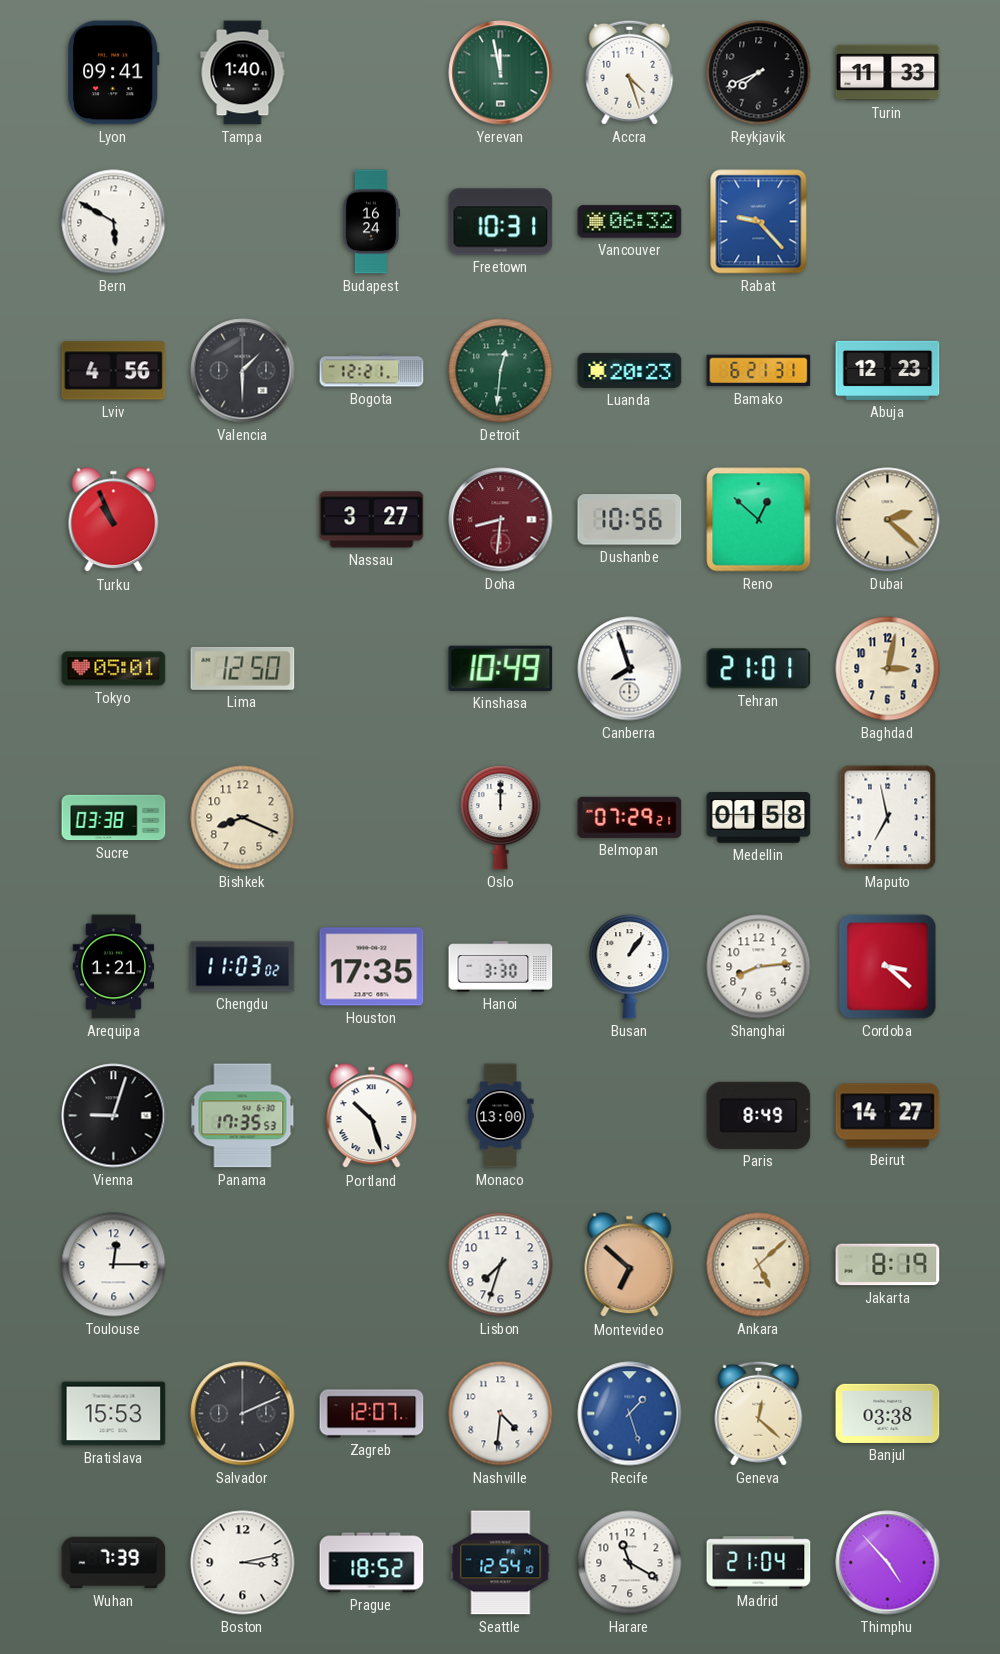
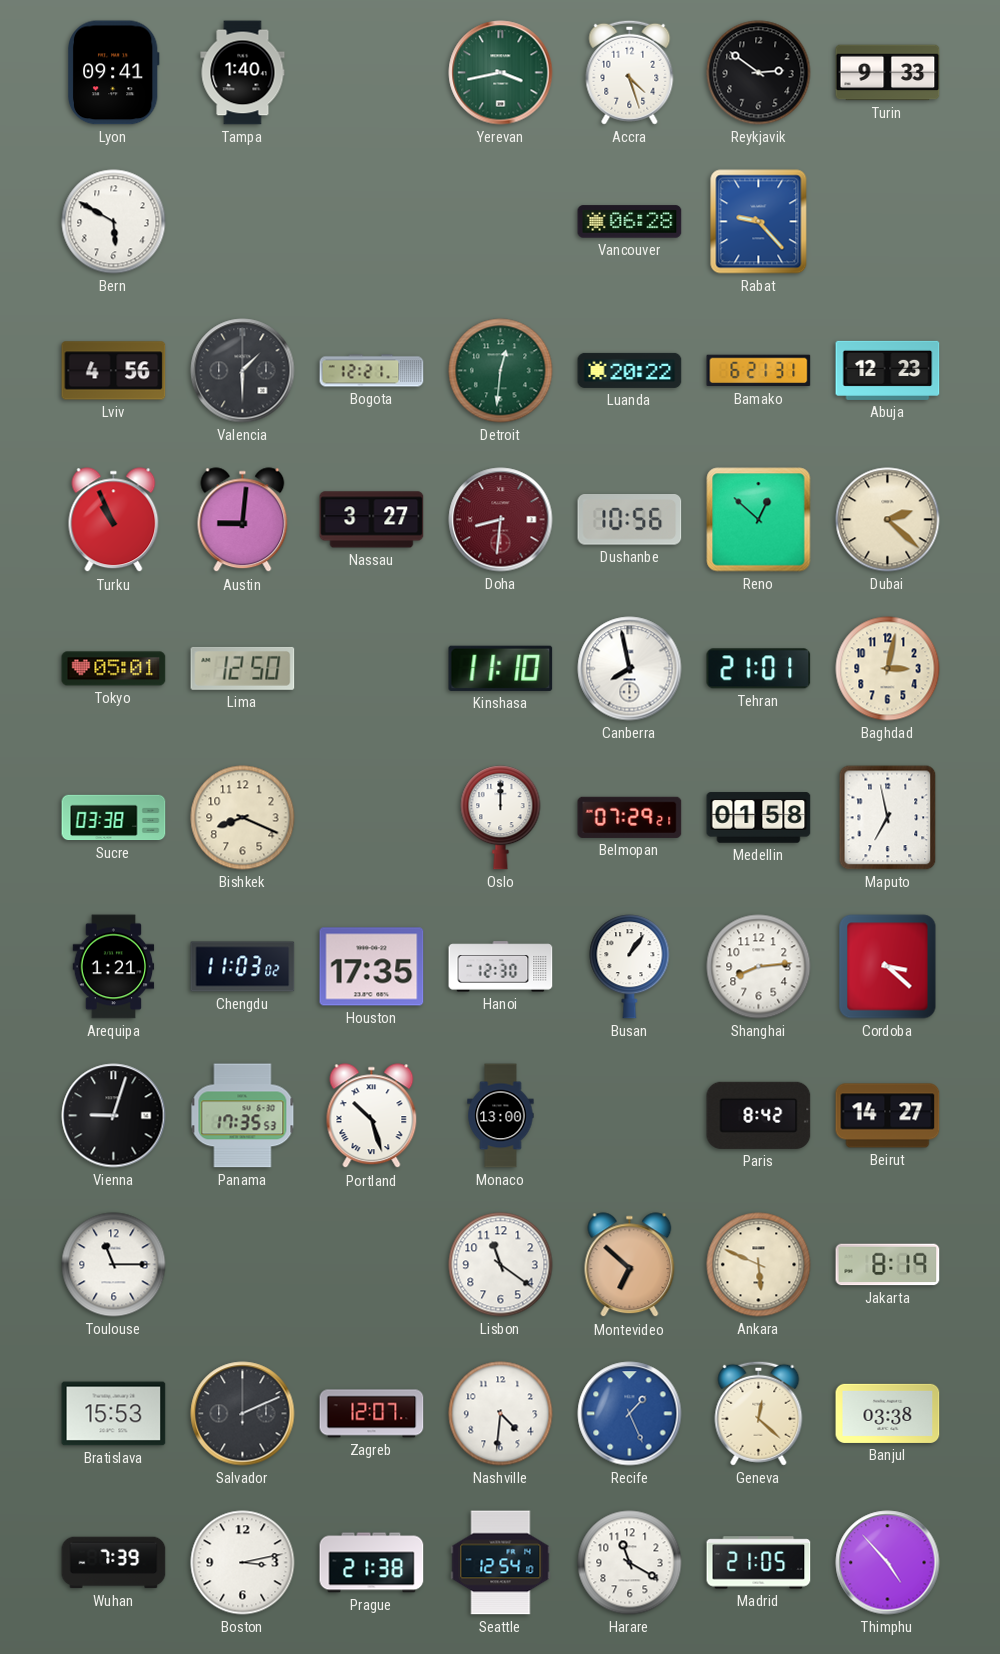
Yerevan: 11:58 -> 3:43
Reykjavik: 7:41 -> 2:51
Turin: 11:33 -> 9:33
Budapest: 16:24 -> none
Freetown: 10:31 -> none
Vancouver: 06:32 -> 06:28
Luanda: 20:23 -> 20:22
Austin: none -> 9:01
Kinshasa: 10:49 -> 11:10
Canberra: 7:57 -> 7:58
Hanoi: 3:30 -> 12:30
Paris: 8:49 -> 8:42
Toulouse: 12:15 -> 11:15
Lisbon: 7:33 -> 11:21
Ankara: 5:08 -> 5:49
Recife: 1:27 -> 1:26
Prague: 18:52 -> 21:38
Madrid: 21:04 -> 21:05
